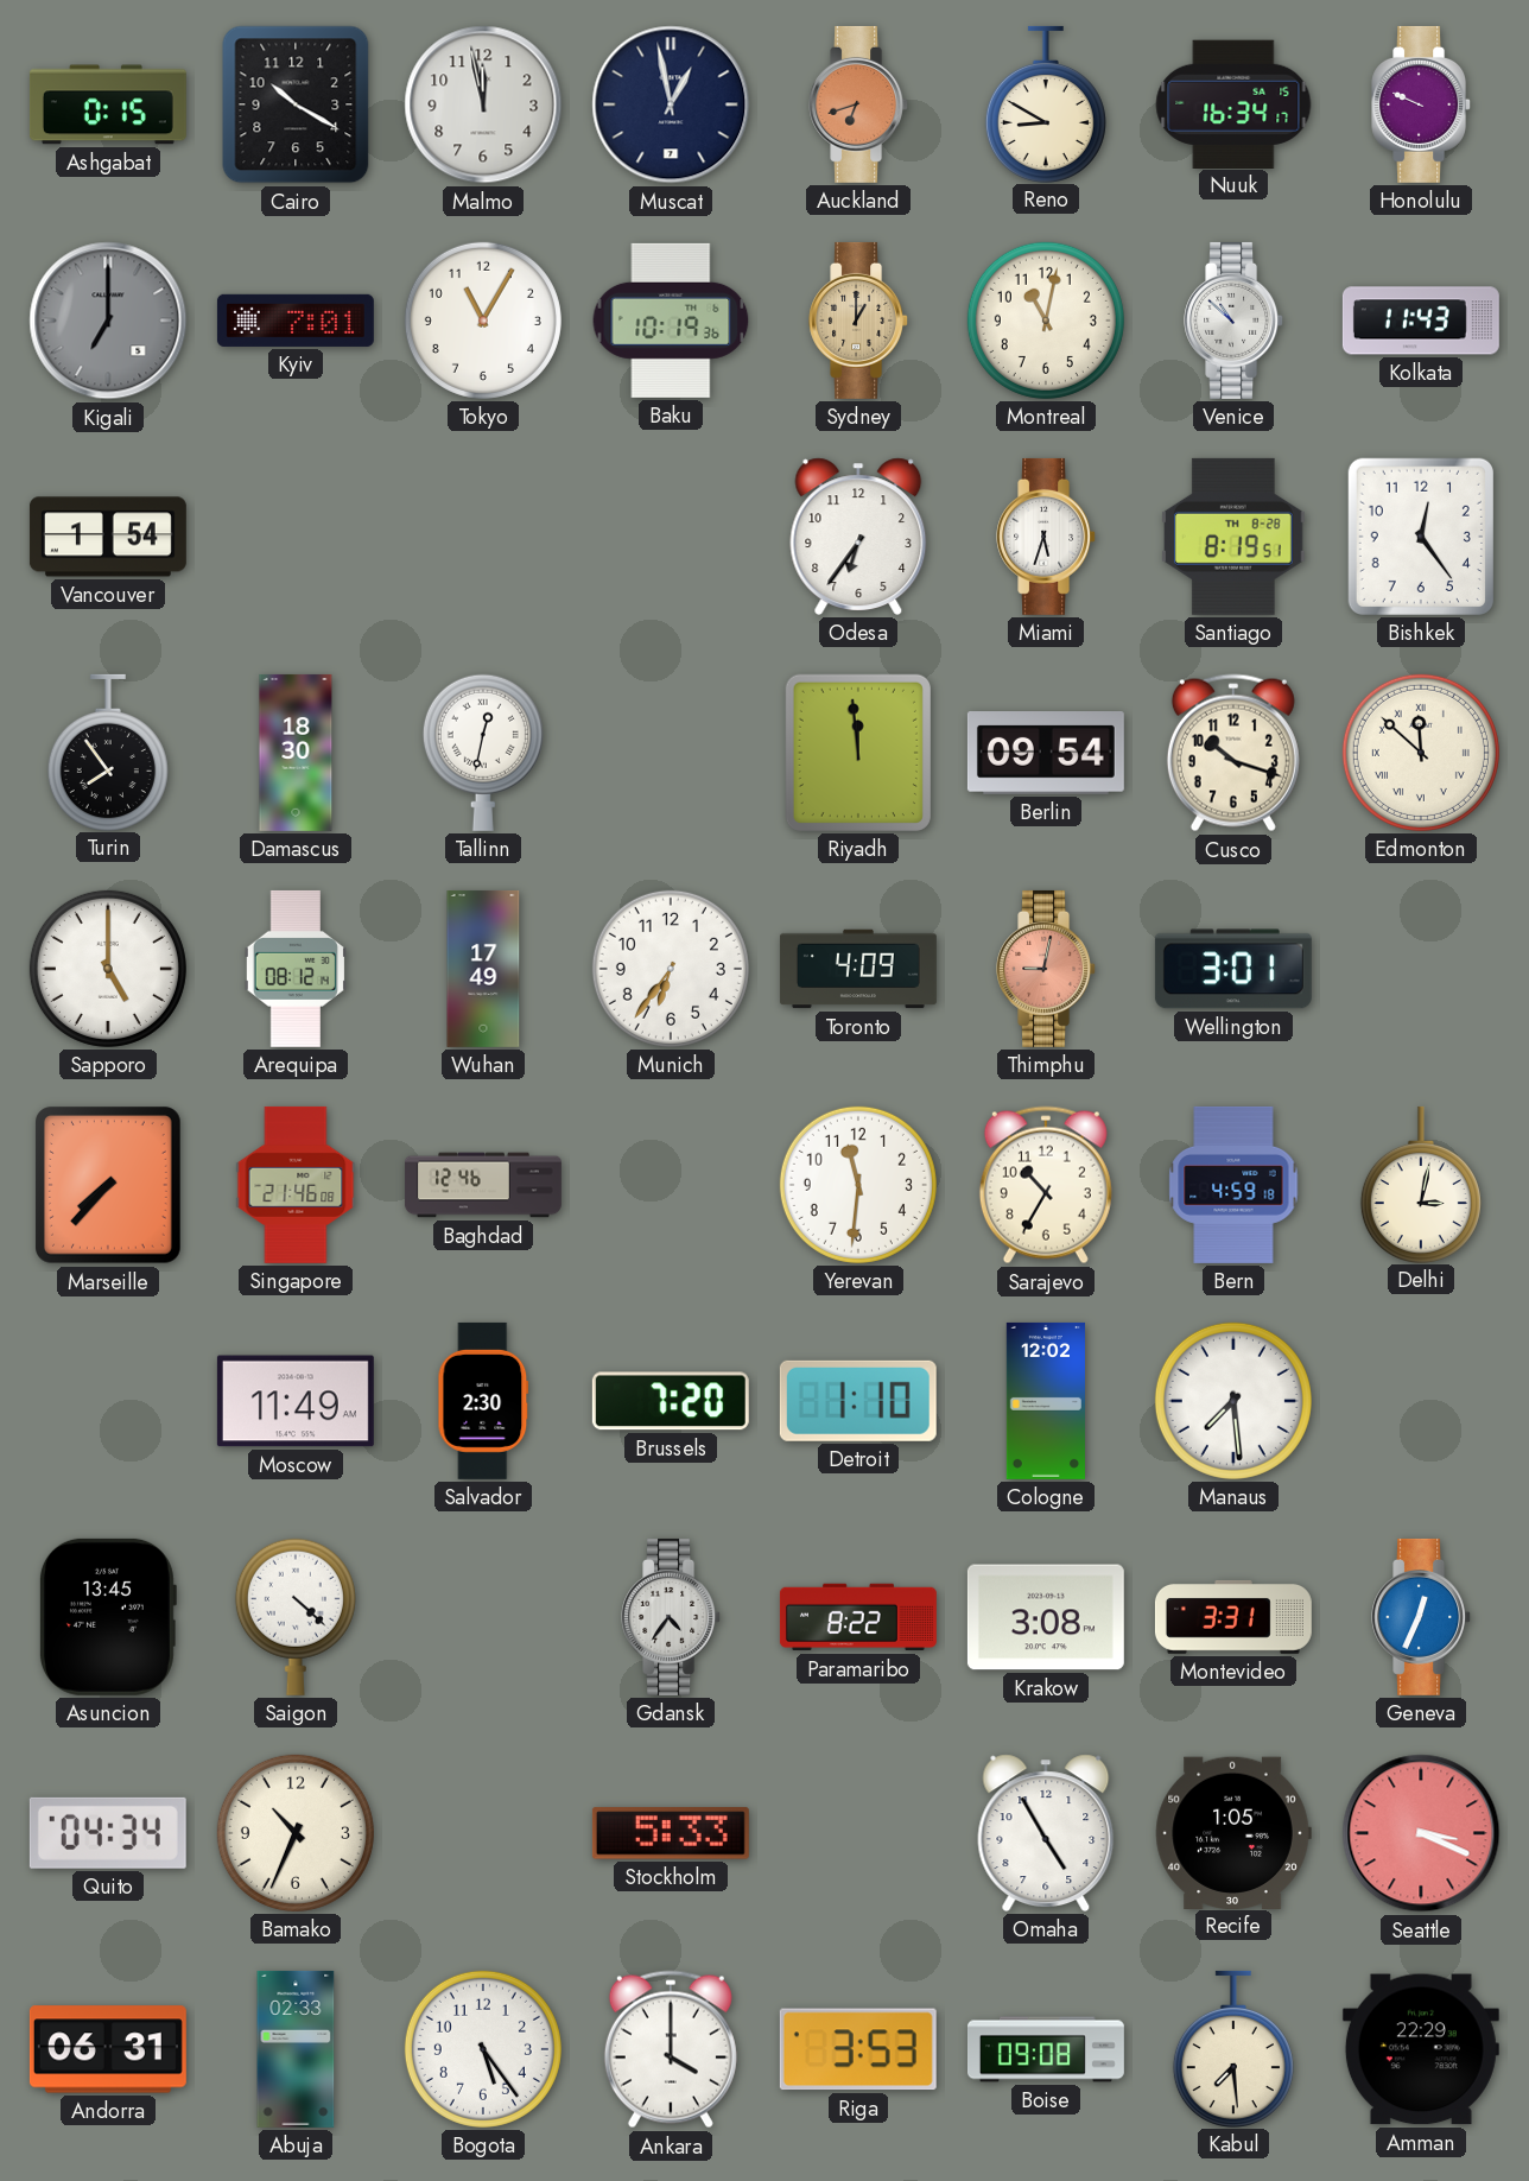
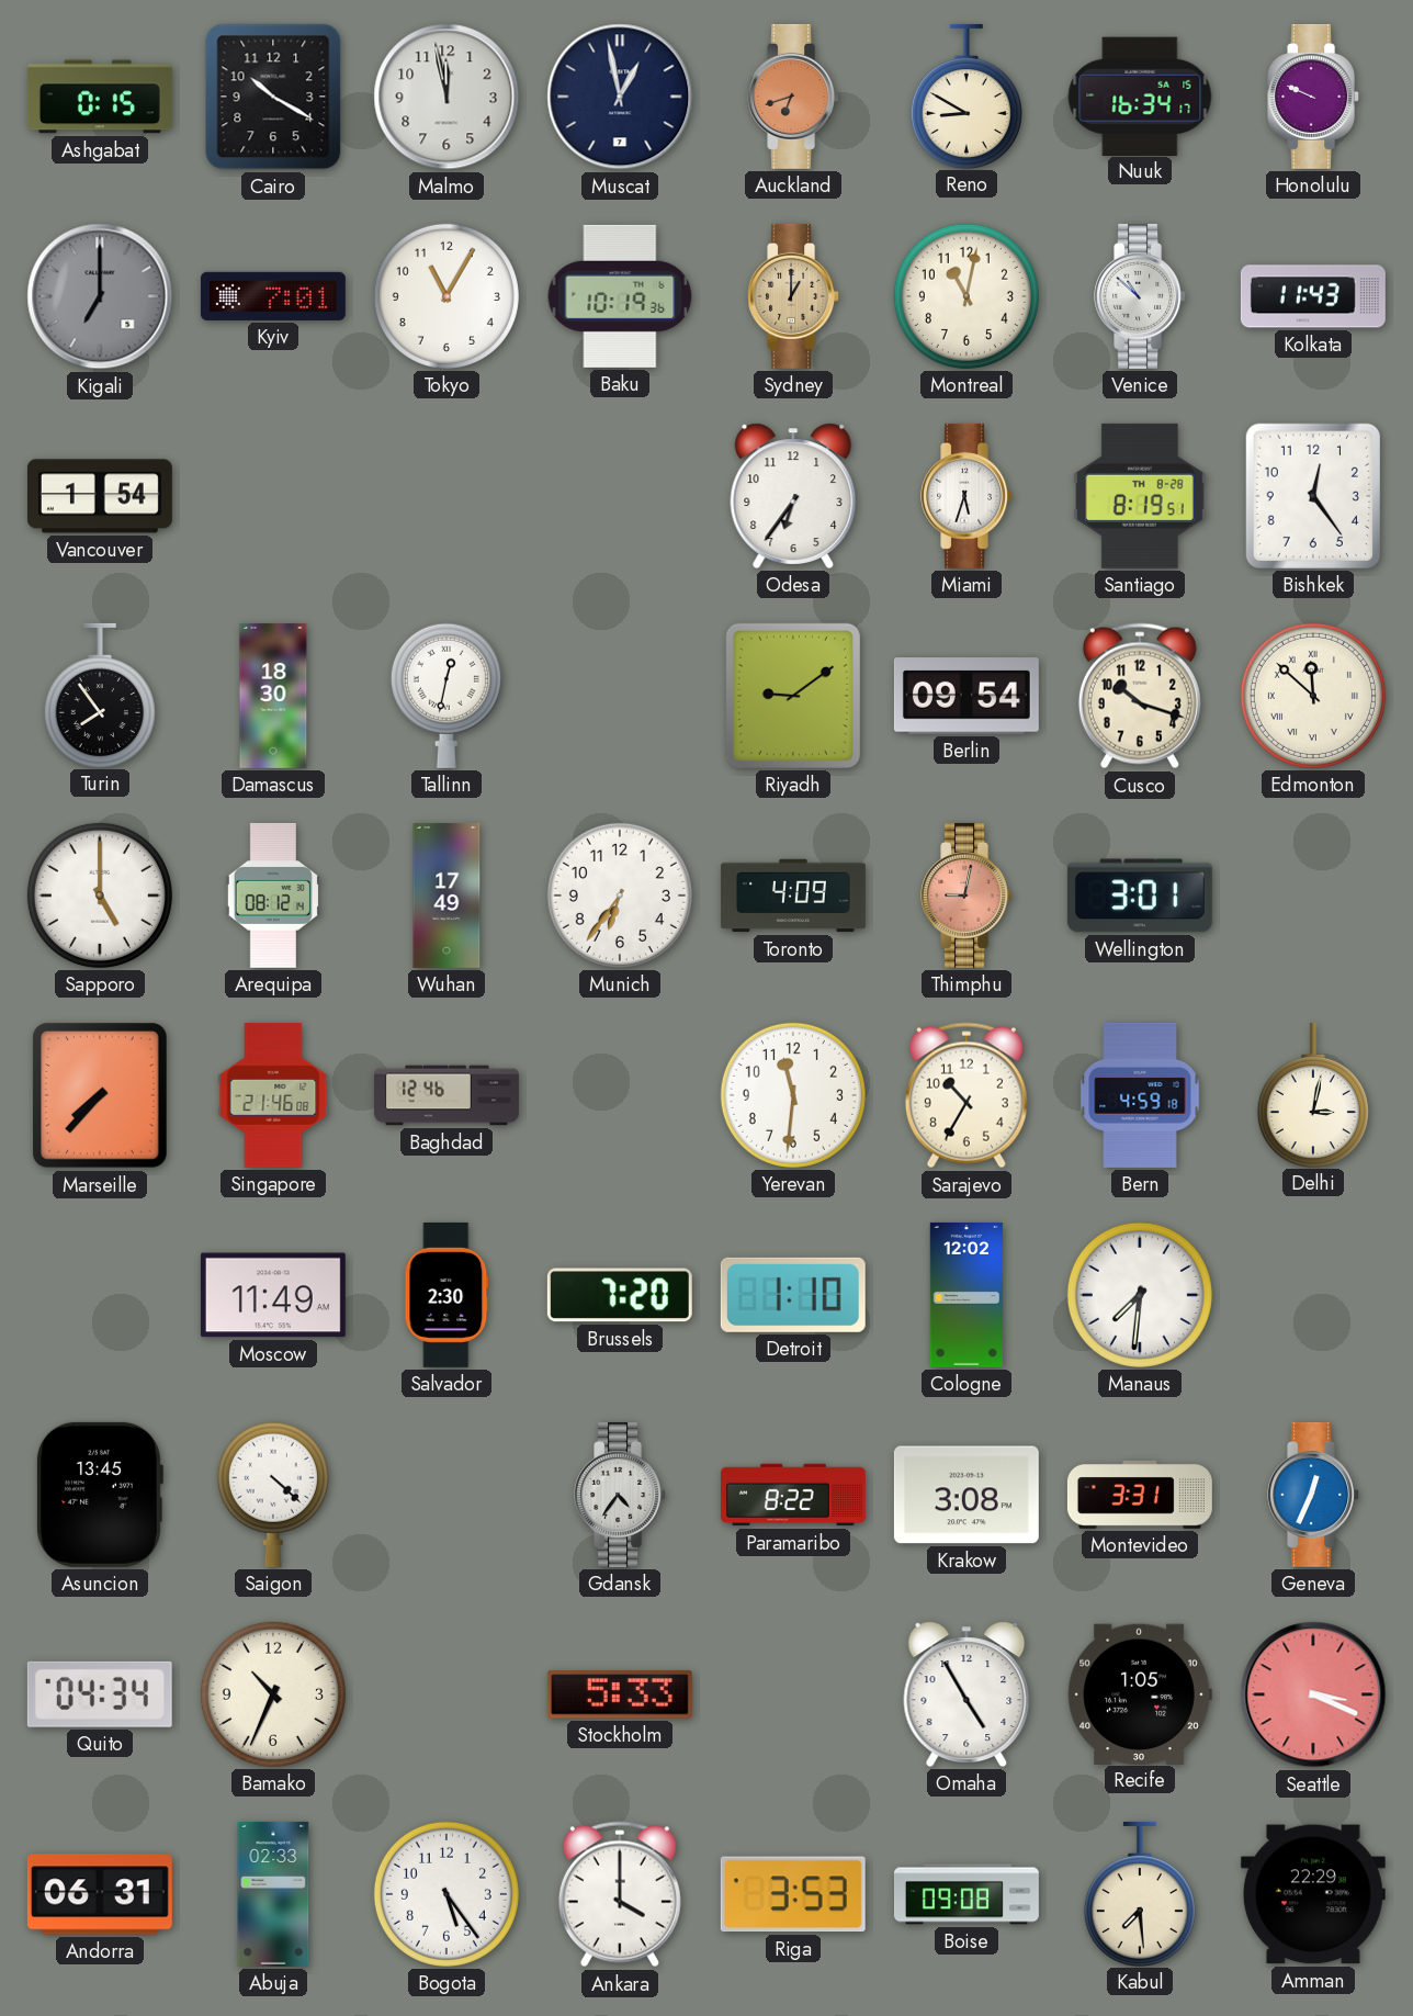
Riyadh: 11:59 -> 9:09
Manaus: 7:29 -> 7:31
